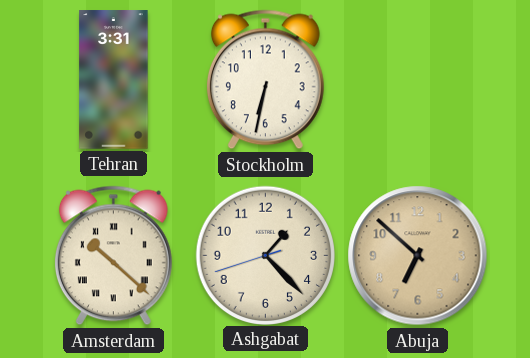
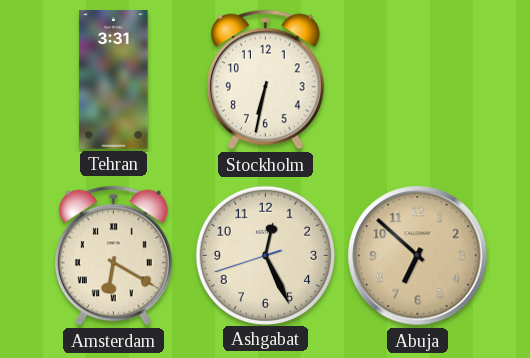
Amsterdam: 10:22 -> 6:20
Ashgabat: 1:22 -> 12:25
